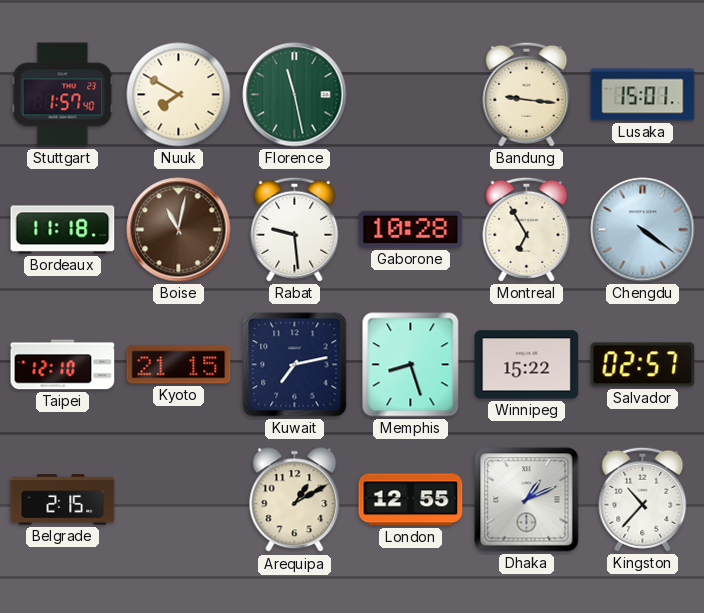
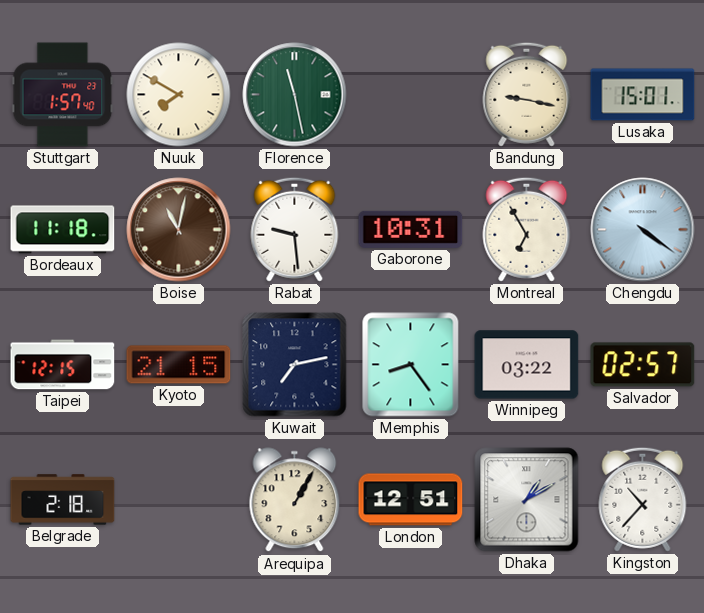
Bandung: 9:16 -> 9:17
Gaborone: 10:28 -> 10:31
Taipei: 12:10 -> 12:15
Memphis: 8:27 -> 8:24
Winnipeg: 15:22 -> 03:22
Belgrade: 2:15 -> 2:18
Arequipa: 1:10 -> 1:05
London: 12:55 -> 12:51
Dhaka: 1:11 -> 1:10
